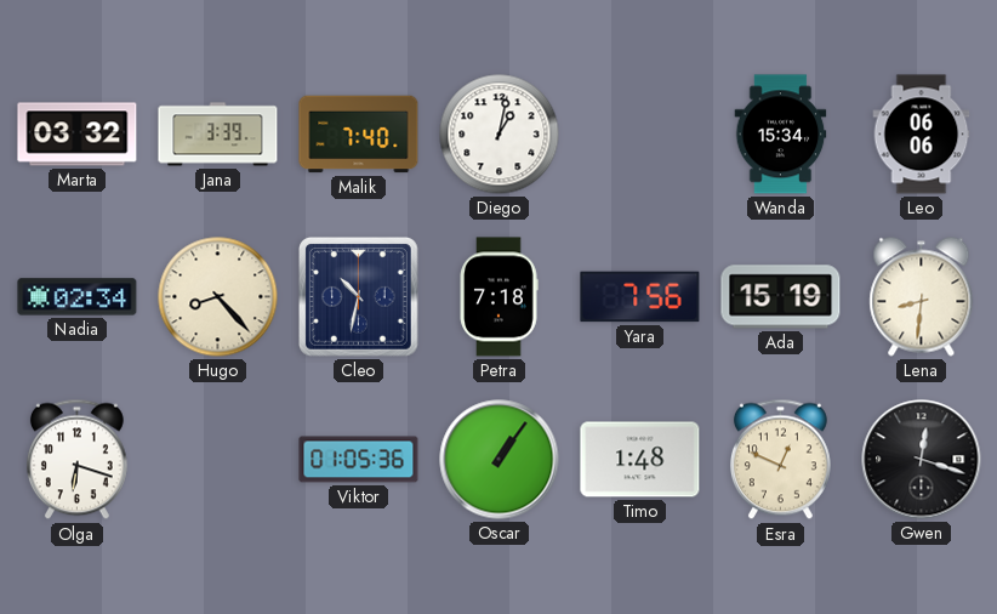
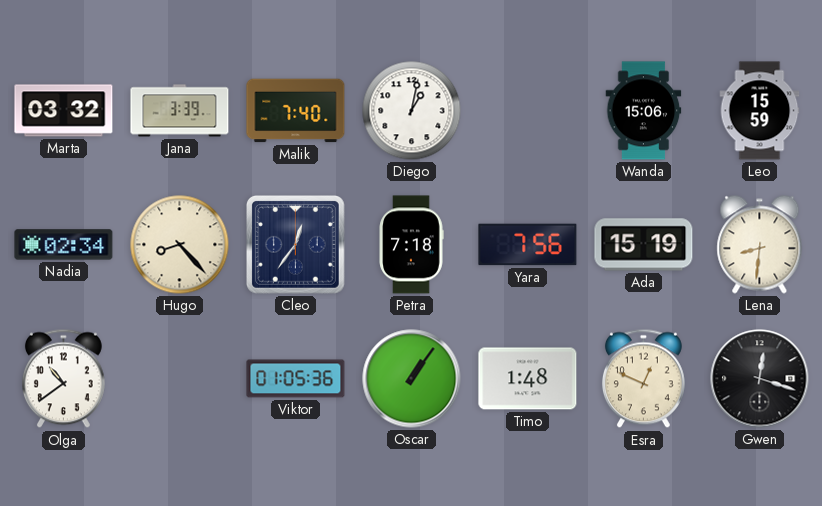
Wanda: 15:34 -> 15:06
Leo: 06:06 -> 15:59
Cleo: 10:32 -> 12:36
Olga: 6:18 -> 10:39
